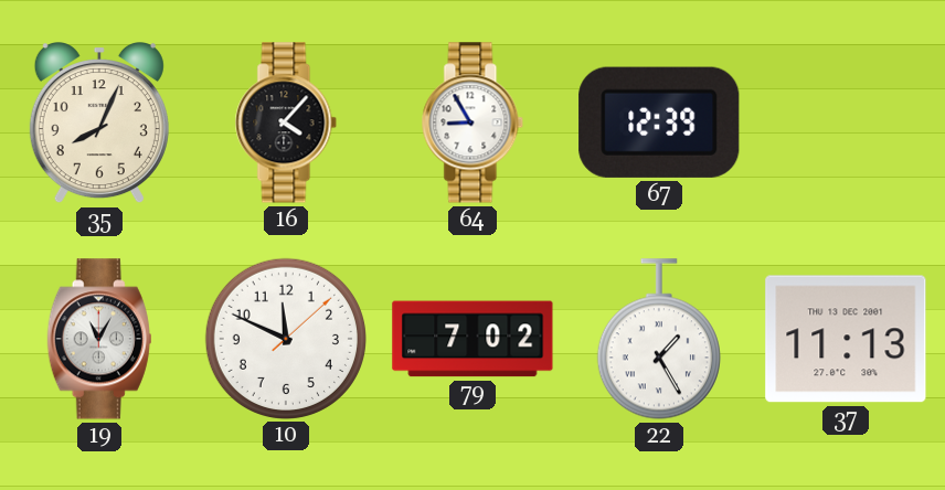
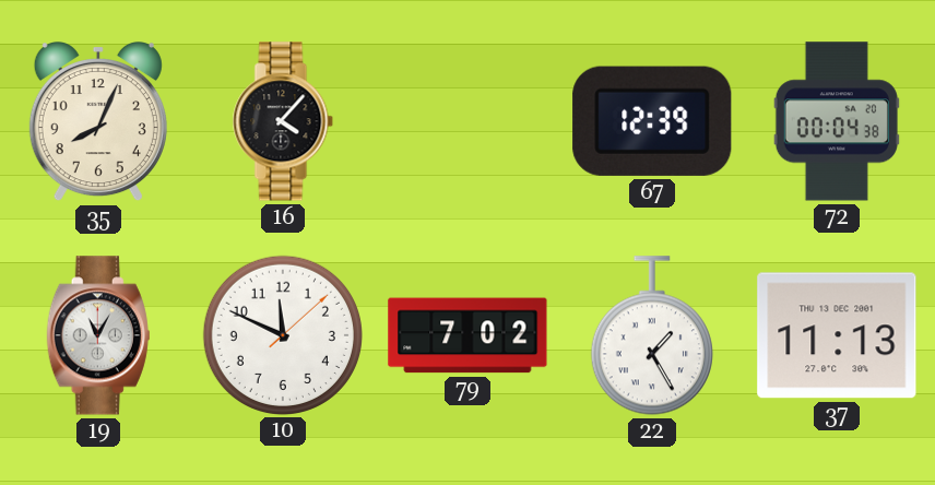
64: 8:55 -> none
72: none -> 00:04
